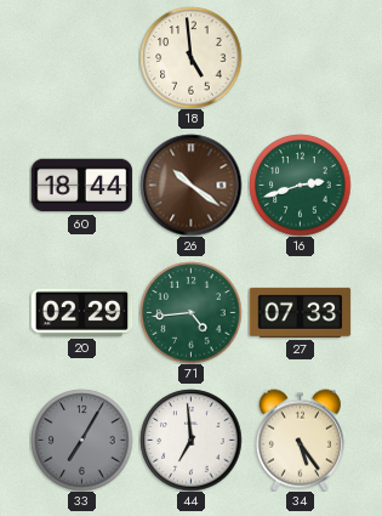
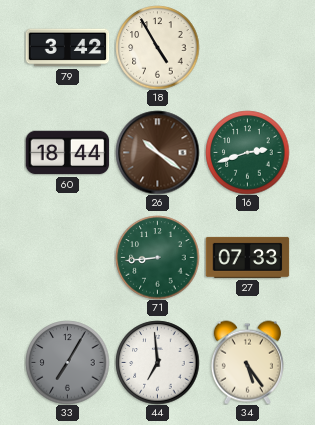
79: none -> 3:42
18: 4:59 -> 4:55
20: 02:29 -> none
71: 4:44 -> 8:44
